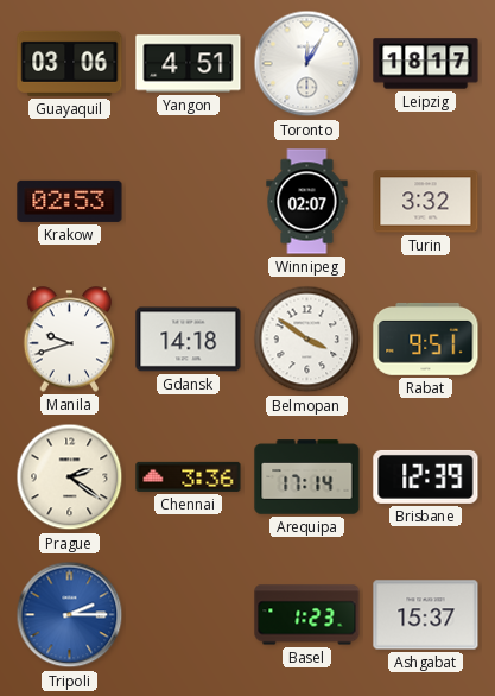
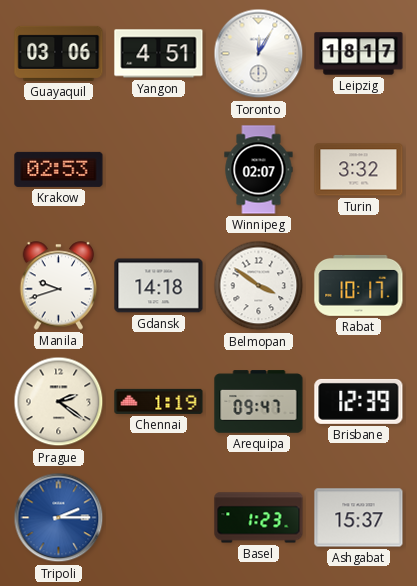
Rabat: 9:51 -> 10:17
Chennai: 3:36 -> 1:19
Arequipa: 17:14 -> 09:47
